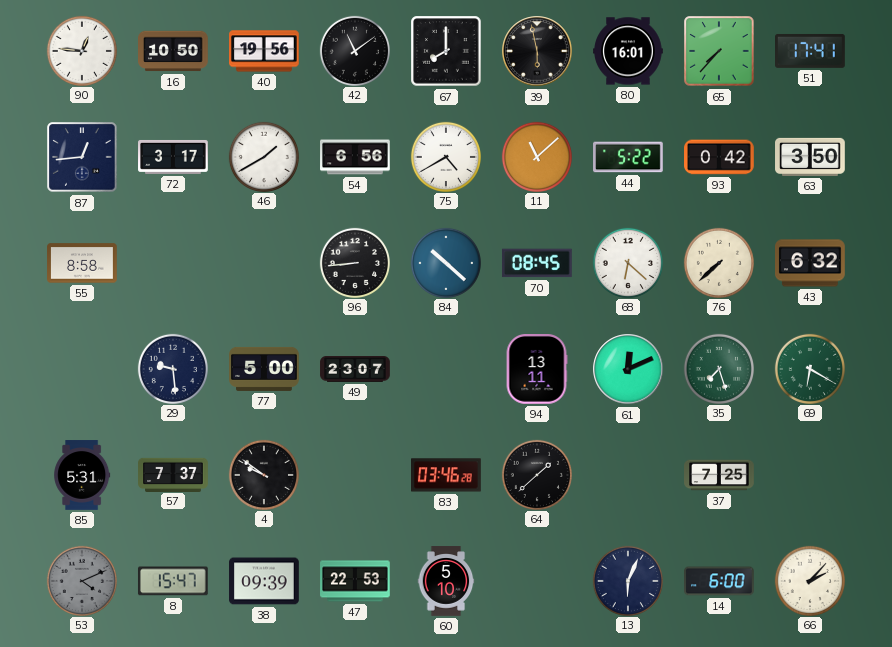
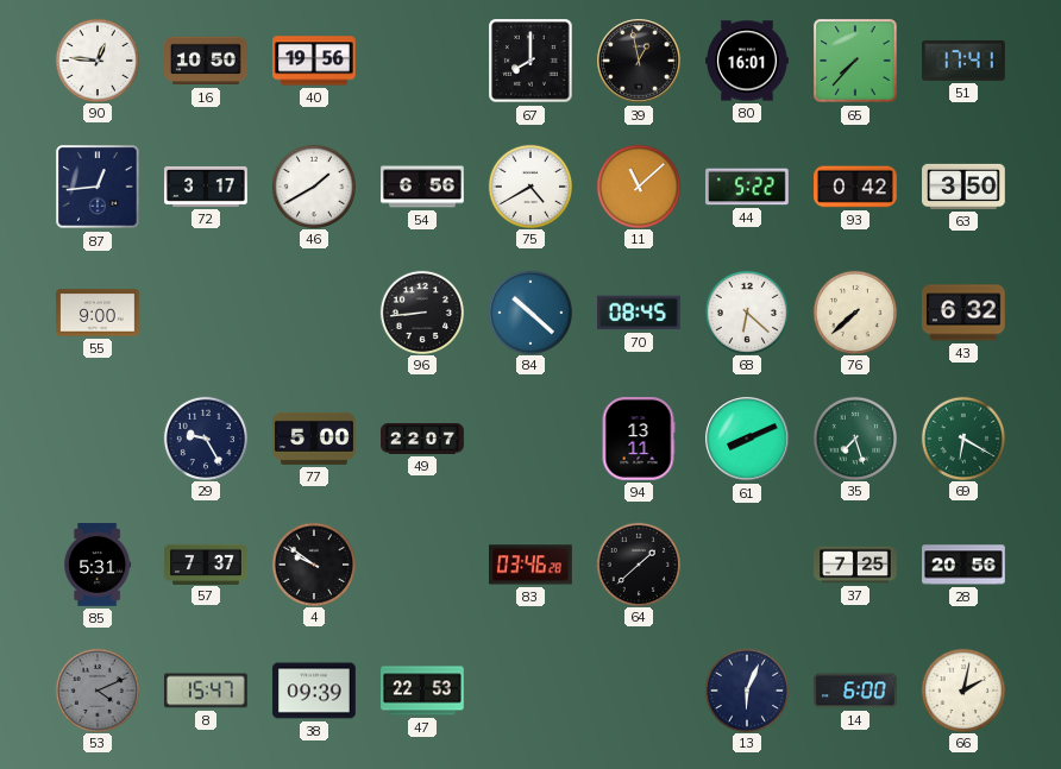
42: 11:09 -> none
39: 5:58 -> 12:58
55: 8:58 -> 9:00
29: 9:29 -> 9:25
49: 23:07 -> 22:07
61: 12:11 -> 8:11
28: none -> 20:56
60: 5:10 -> none
66: 2:07 -> 2:02
